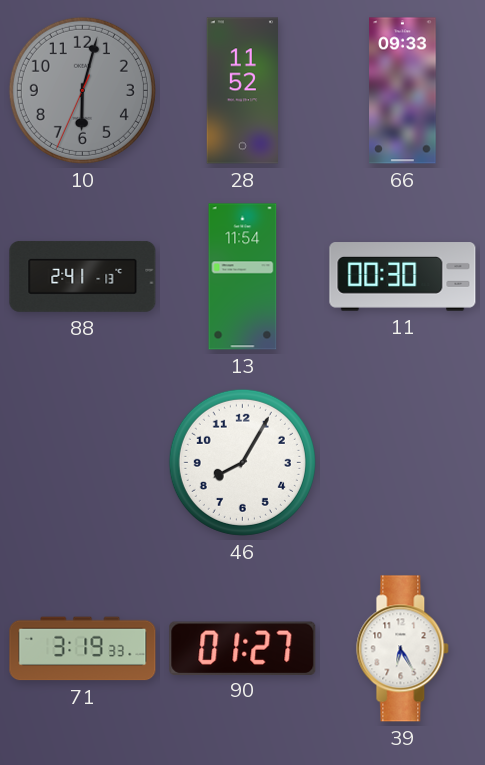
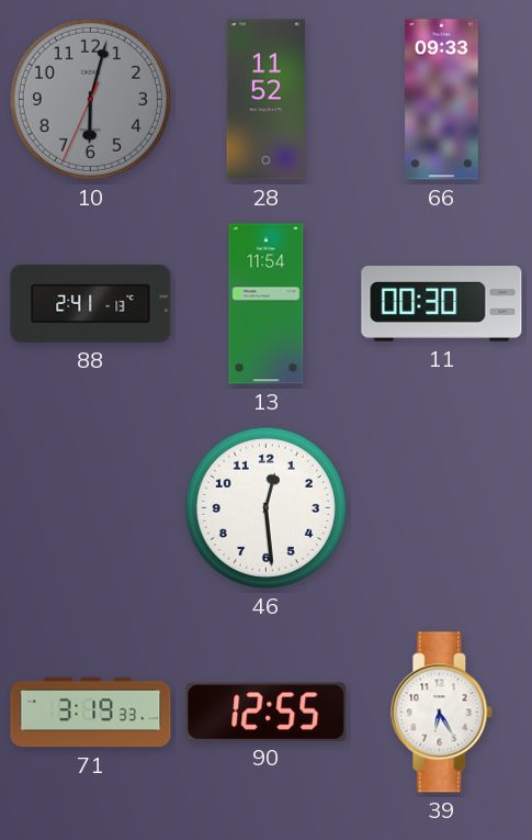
46: 8:05 -> 12:29
90: 01:27 -> 12:55
